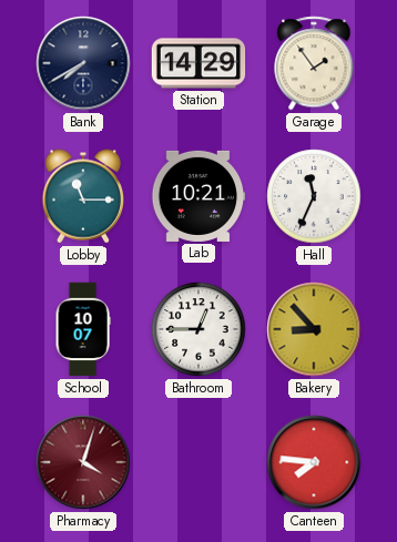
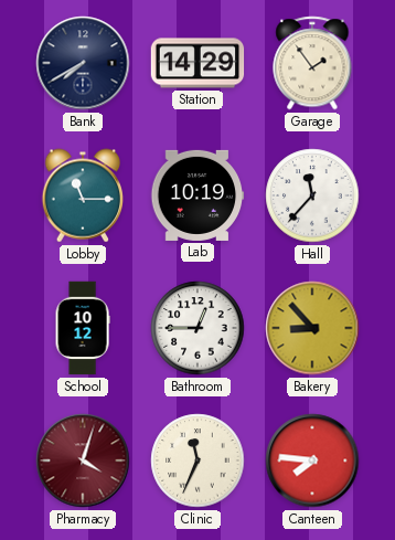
Lab: 10:21 -> 10:19
Hall: 11:34 -> 11:37
School: 10:07 -> 10:12
Clinic: none -> 11:34
